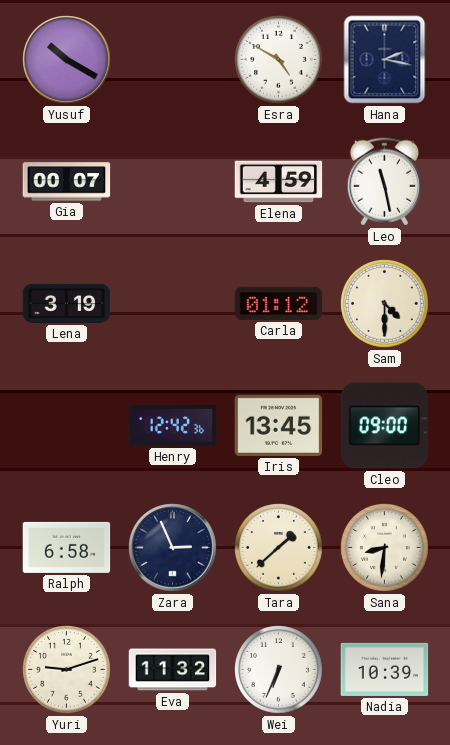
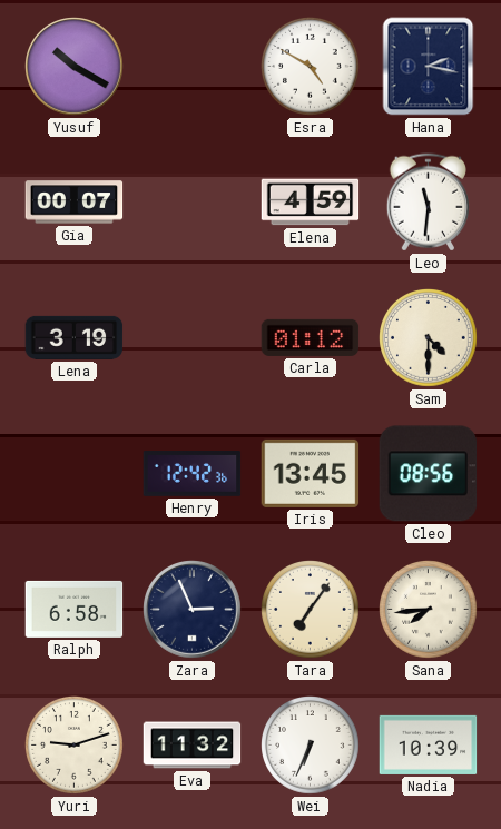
Leo: 11:28 -> 11:31
Cleo: 09:00 -> 08:56
Tara: 1:38 -> 7:06
Sana: 8:31 -> 7:44
